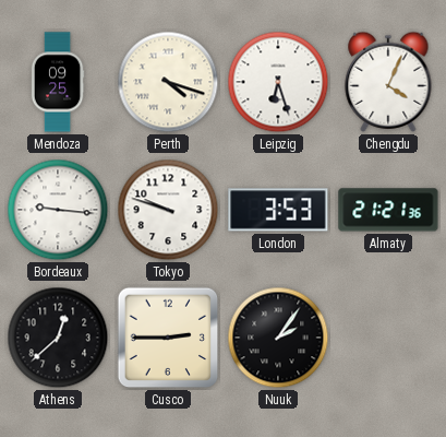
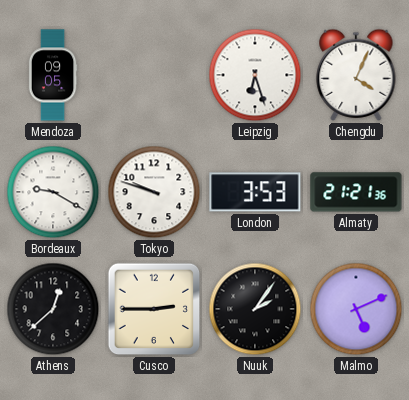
Mendoza: 09:25 -> 09:05
Perth: 4:18 -> none
Bordeaux: 9:16 -> 9:20
Malmo: none -> 5:11
